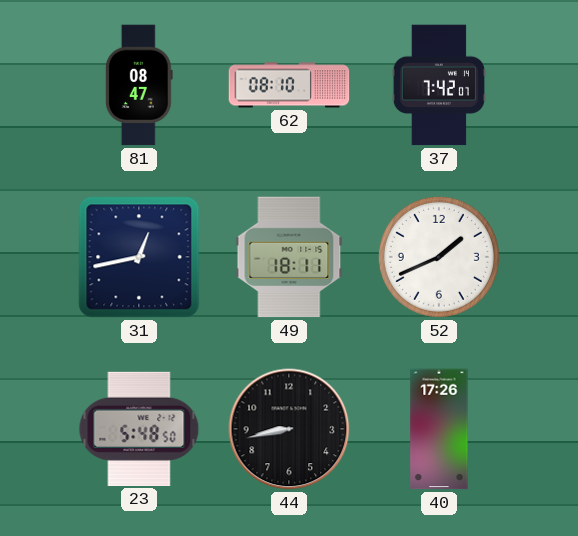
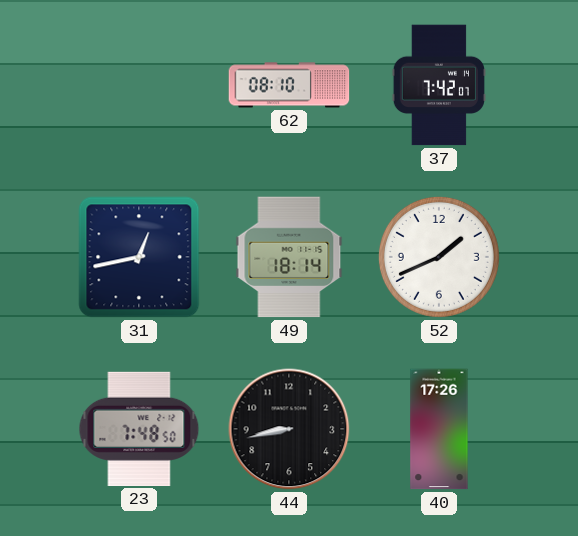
81: 08:47 -> none
49: 18:11 -> 18:14
23: 5:48 -> 7:48
